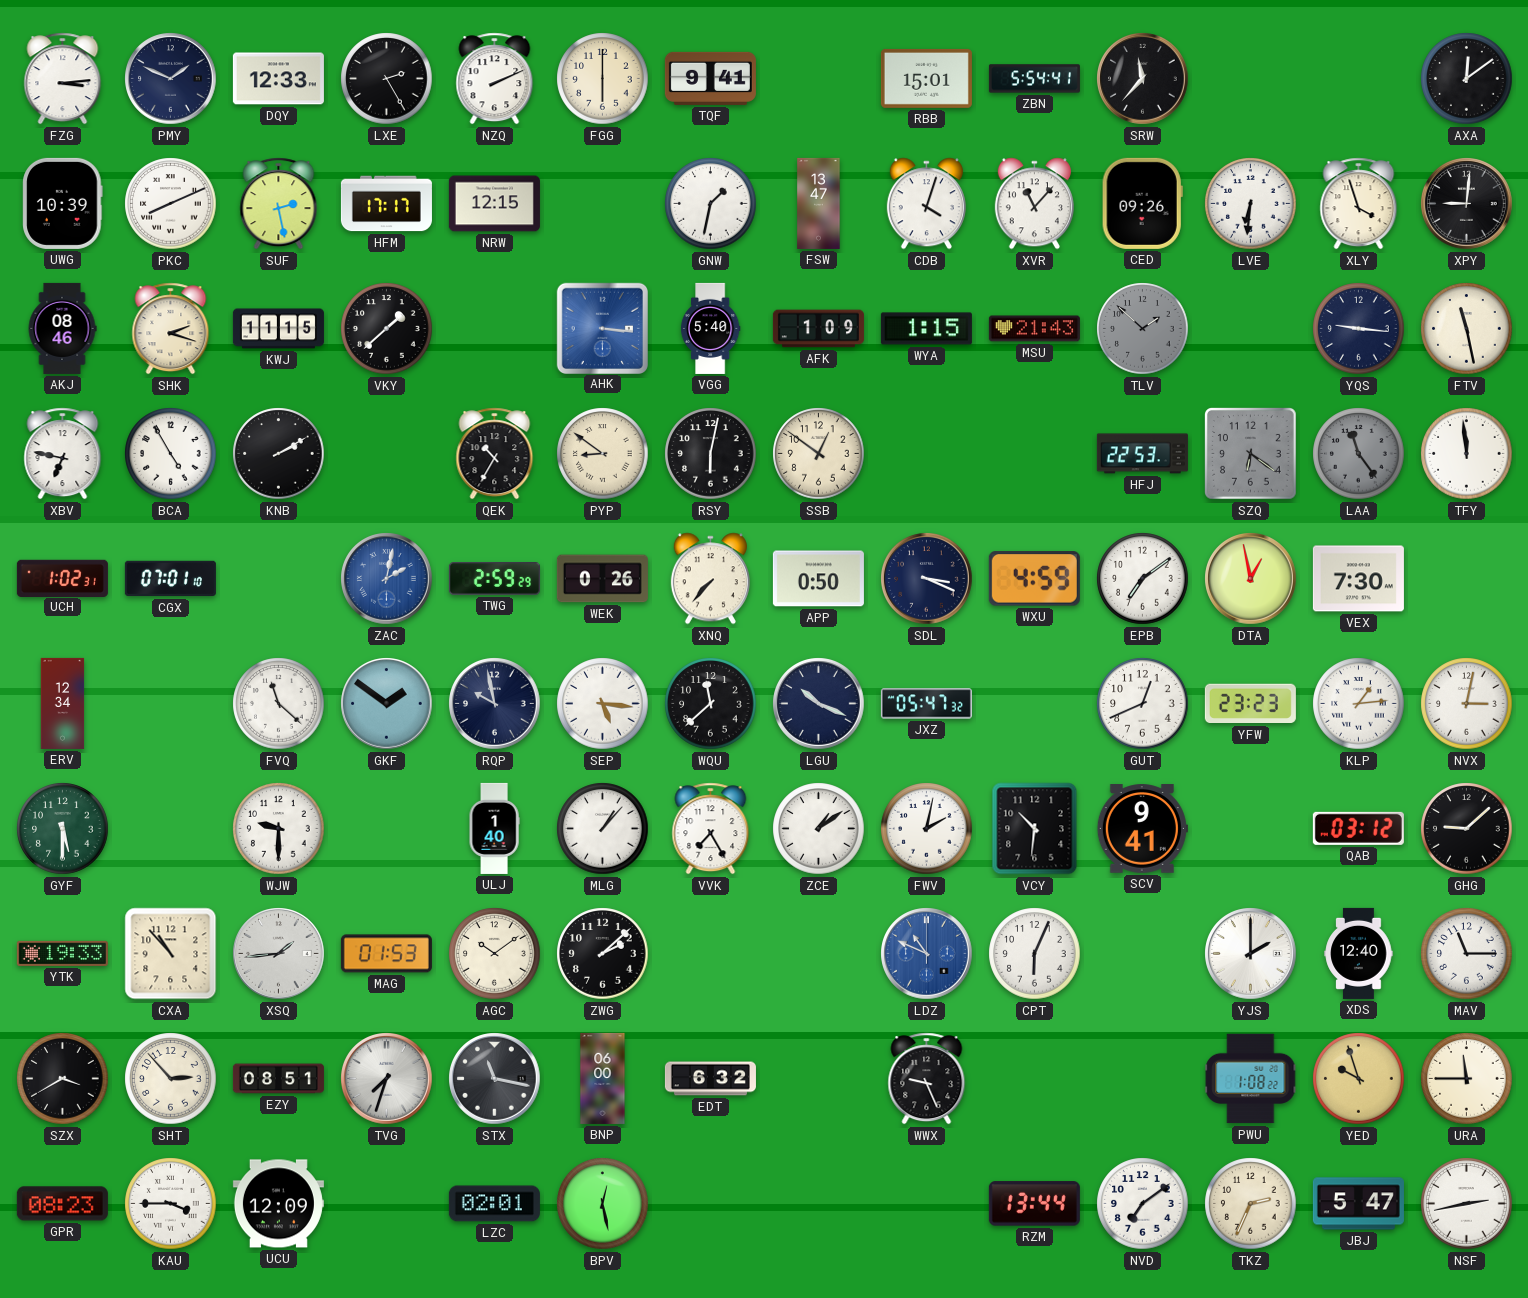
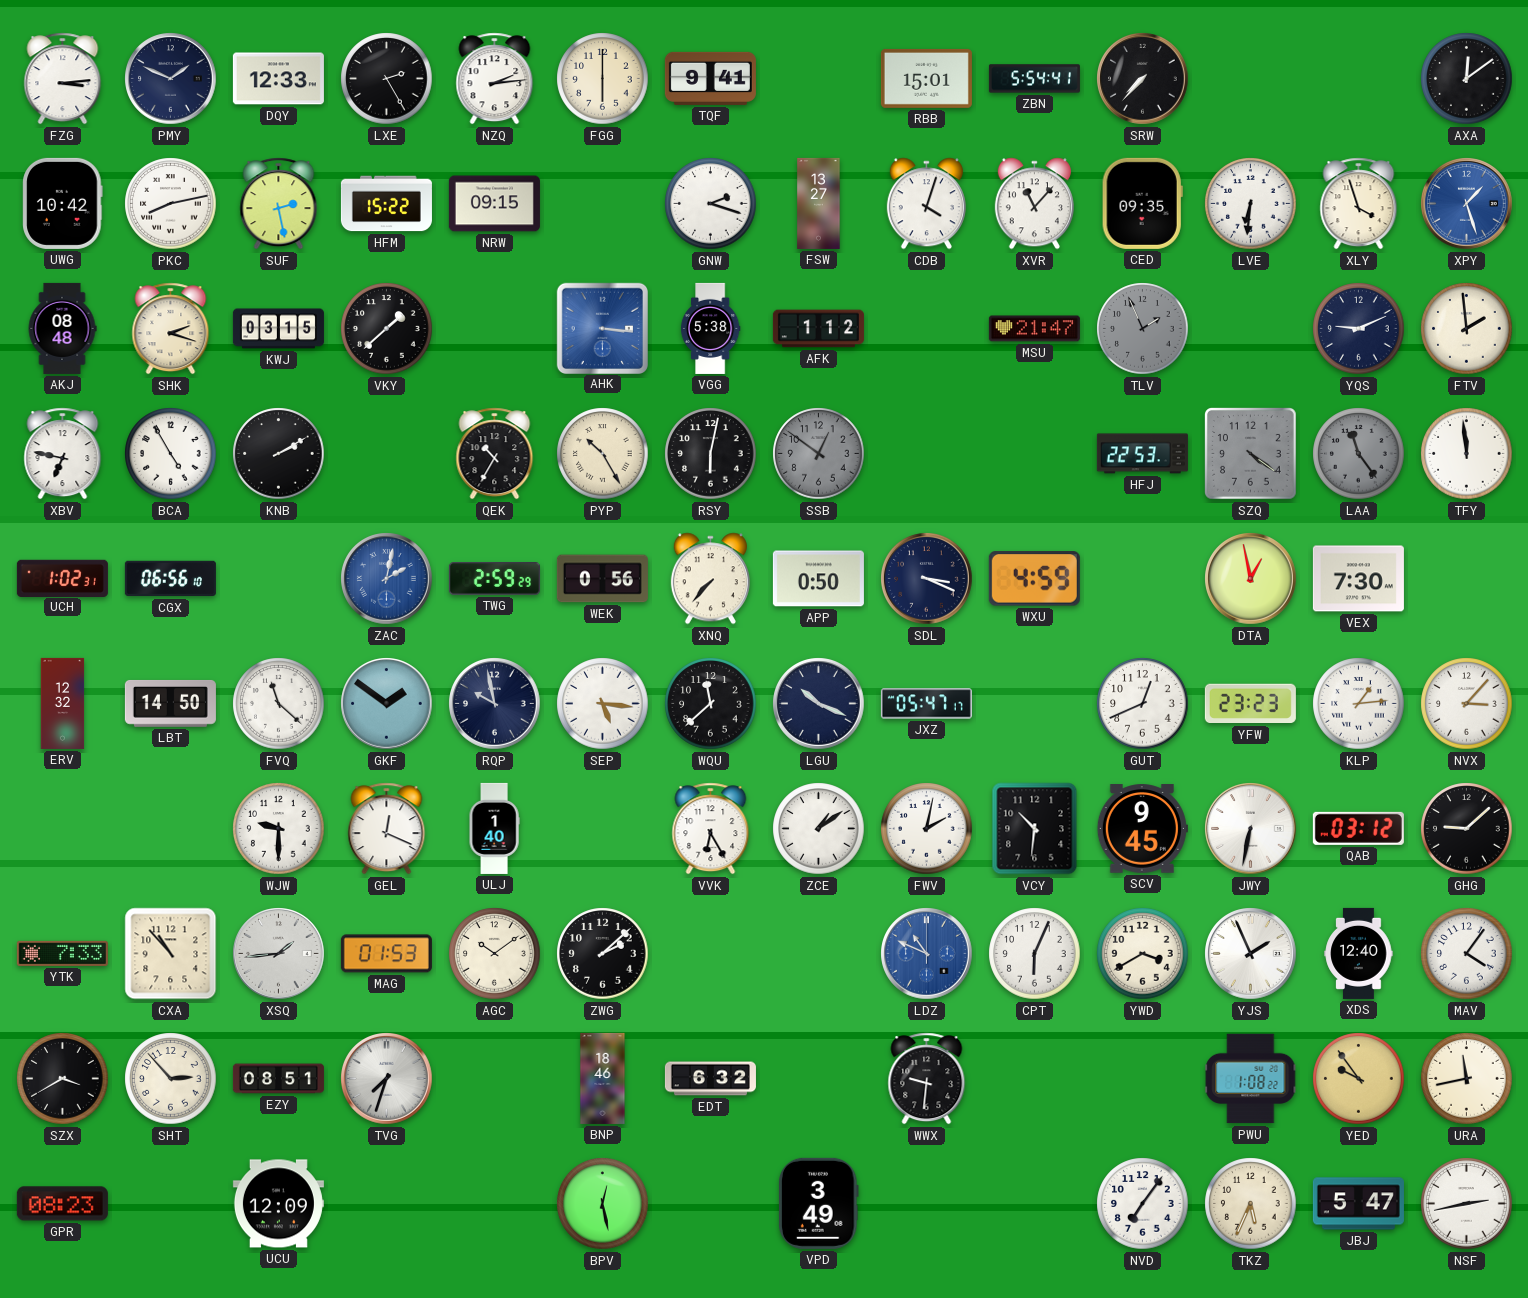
NZQ: 2:11 -> 2:14
SRW: 11:37 -> 7:37
UWG: 10:39 -> 10:42
PKC: 8:11 -> 8:13
HFM: 17:17 -> 15:22
NRW: 12:15 -> 09:15
GNW: 1:32 -> 2:18
FSW: 13:47 -> 13:27
CED: 09:26 -> 09:35
XPY: 9:01 -> 1:27
XPY dial: black -> blue
AKJ: 08:46 -> 08:48
KWJ: 11:15 -> 03:15
VGG: 5:40 -> 5:38
AFK: 1:09 -> 1:12
WYA: 1:15 -> none
MSU: 21:43 -> 21:47
TLV: 1:52 -> 1:56
YQS: 9:16 -> 9:11
FTV: 11:28 -> 1:59
PYP: 8:51 -> 10:25
SSB dial: cream -> grey
SZQ: 6:21 -> 4:21
CGX: 07:01 -> 06:56
WEK: 0:26 -> 0:56
EPB: 7:09 -> none
ERV: 12:34 -> 12:32
LBT: none -> 14:50
JXZ: 05:47:32 -> 05:47:17
NVX: 3:02 -> 3:07
GYF: 5:30 -> none
GEL: none -> 12:19
MLG: 1:07 -> none
VVK: 7:25 -> 6:25
SCV: 9:41 -> 9:45
JWY: none -> 6:32
YTK: 19:33 -> 7:33
YWD: none -> 3:40
YJS: 2:00 -> 1:56
MAV: 11:15 -> 4:06
STX: 11:17 -> none
BNP: 06:00 -> 18:46
WWX: 9:26 -> 9:31
YED: 9:57 -> 9:54
URA: 11:45 -> 11:43
KAU: 3:45 -> none
LZC: 02:01 -> none
VPD: none -> 3:49
RZM: 13:44 -> none
NVD: 7:09 -> 7:06
TKZ: 2:34 -> 5:34
